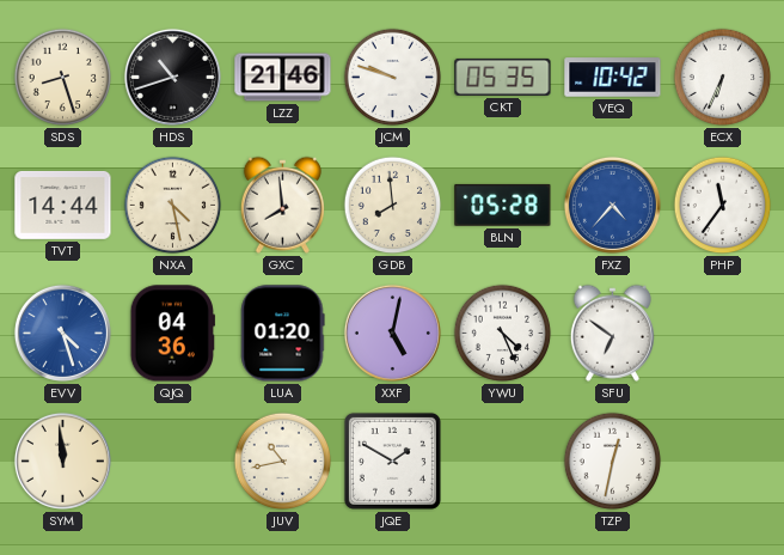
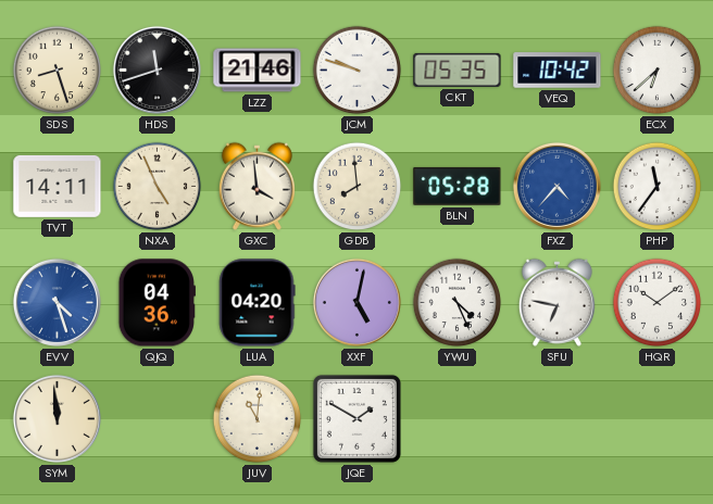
HDS: 10:42 -> 11:42
ECX: 6:34 -> 6:38
TVT: 14:44 -> 14:11
NXA: 4:28 -> 4:56
GXC: 7:59 -> 3:59
LUA: 01:20 -> 04:20
SFU: 6:51 -> 6:47
HQR: none -> 10:09
JUV: 10:43 -> 11:01
TZP: 12:32 -> none
